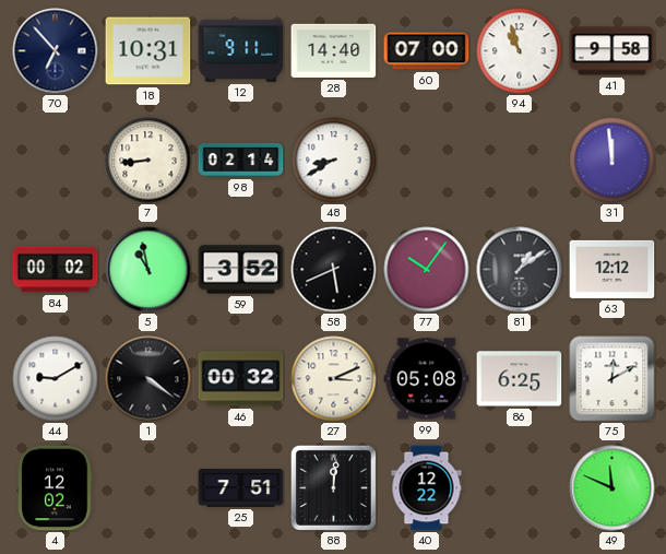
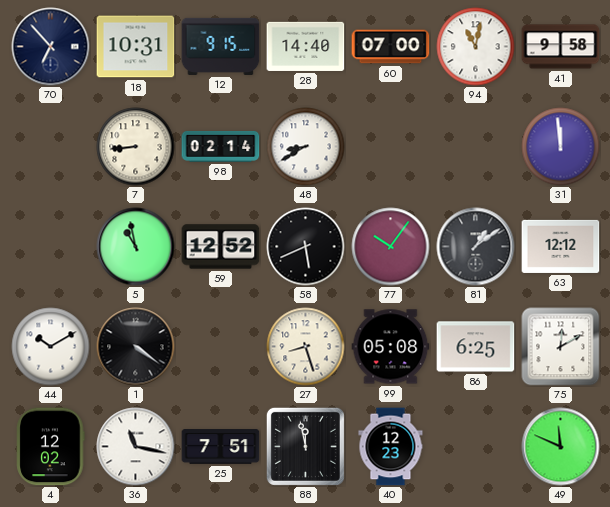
12: 9:11 -> 9:15
94: 10:57 -> 11:02
84: 00:02 -> none
59: 3:52 -> 12:52
44: 9:10 -> 10:10
46: 00:32 -> none
27: 3:11 -> 8:27
36: none -> 11:17
88: 12:01 -> 11:58
40: 12:22 -> 12:23
